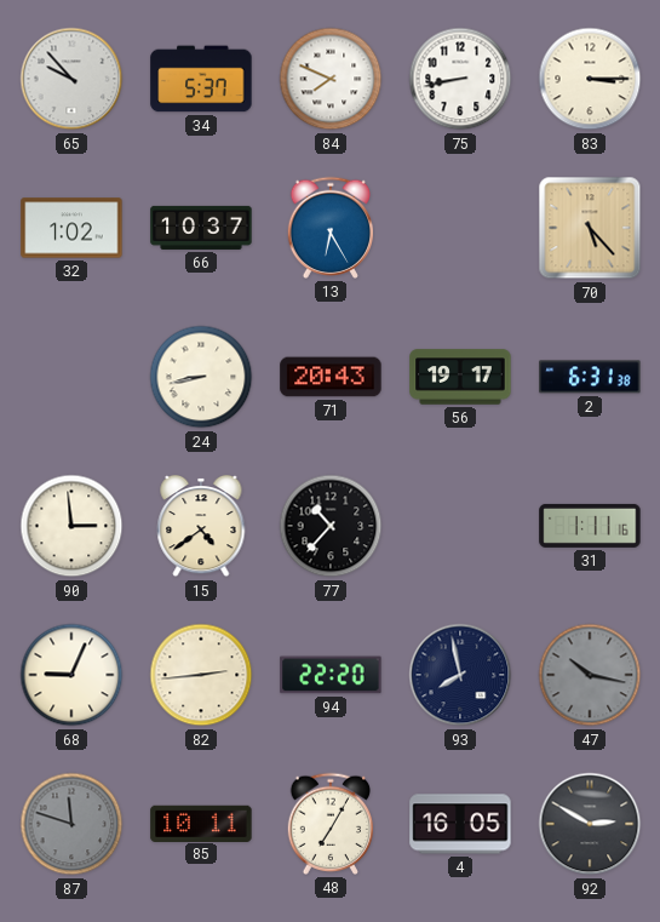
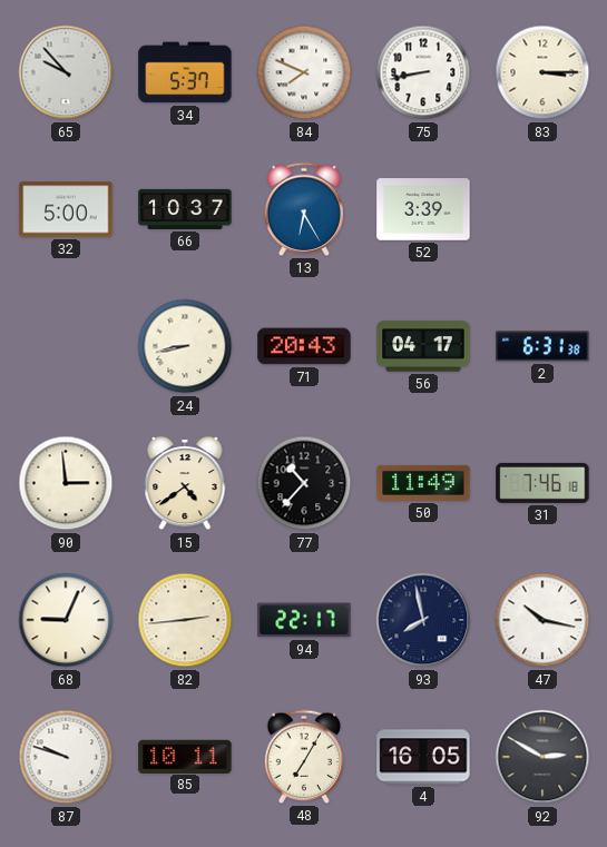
32: 1:02 -> 5:00
52: none -> 3:39
70: 5:23 -> none
56: 19:17 -> 04:17
50: none -> 11:49
31: 1:11 -> 7:46
94: 22:20 -> 22:17
47 dial: grey -> white
87: 11:48 -> 9:48
87 dial: grey -> white
